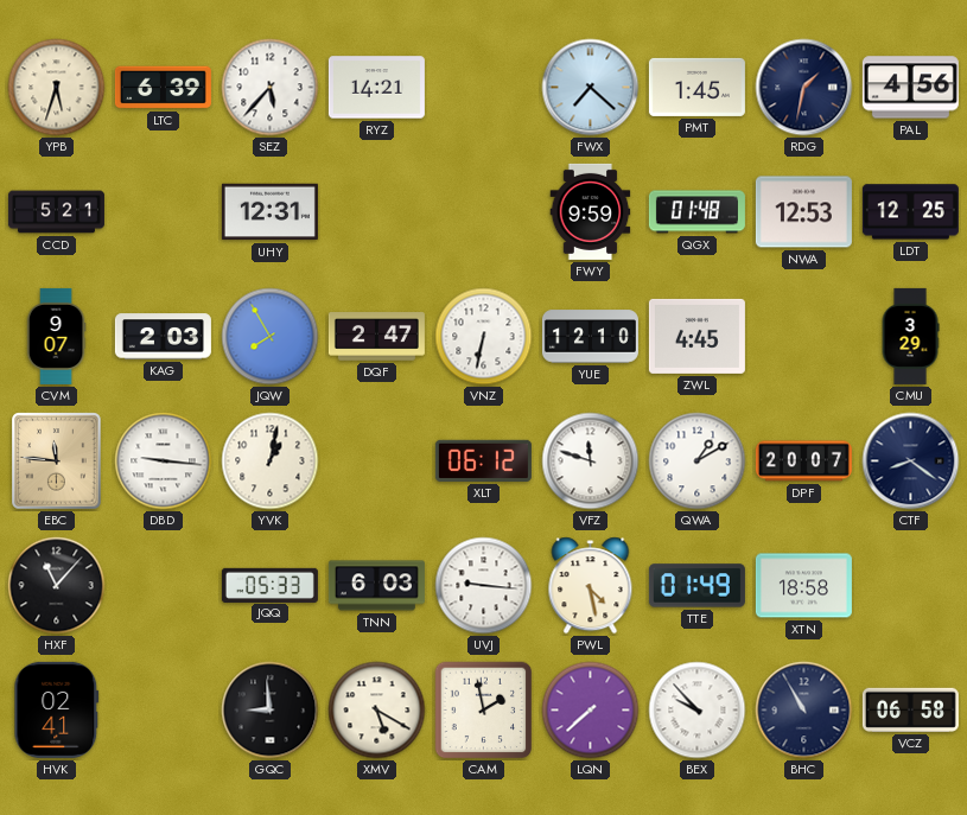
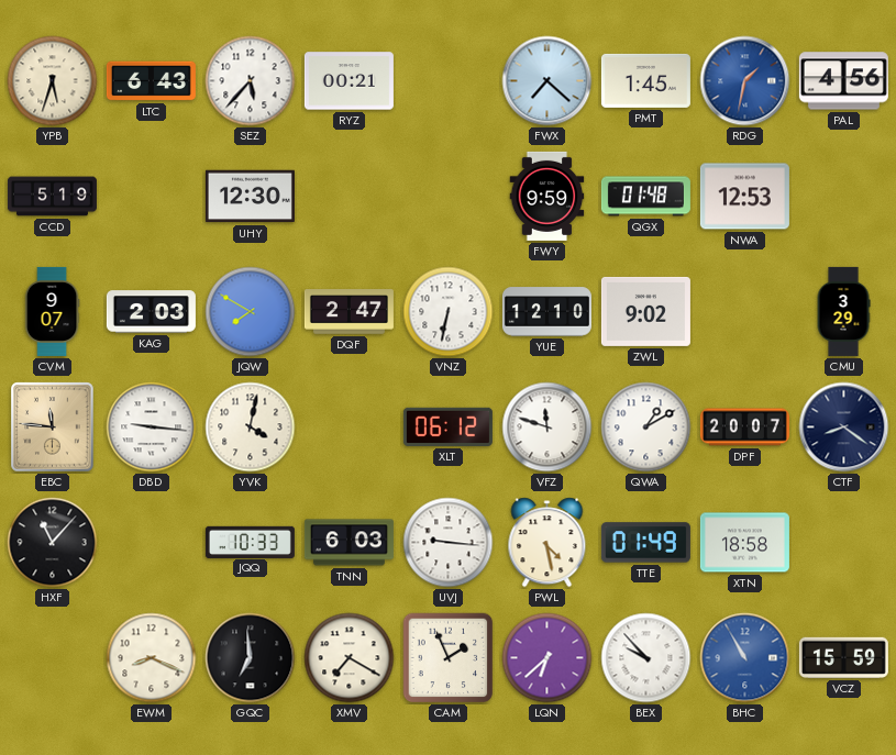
LTC: 6:39 -> 6:43
RYZ: 14:21 -> 00:21
RDG dial: navy -> blue
CCD: 5:21 -> 5:19
UHY: 12:31 -> 12:30
LDT: 12:25 -> none
JQW: 7:55 -> 7:50
ZWL: 4:45 -> 9:02
YVK: 1:02 -> 4:02
JQQ: 05:33 -> 10:33
HVK: 02:41 -> none
EWM: none -> 8:19
GQC: 8:59 -> 6:59
XMV: 5:20 -> 7:20
CAM: 1:58 -> 1:56
LQN: 7:38 -> 6:38
BHC dial: navy -> blue
VCZ: 06:58 -> 15:59
